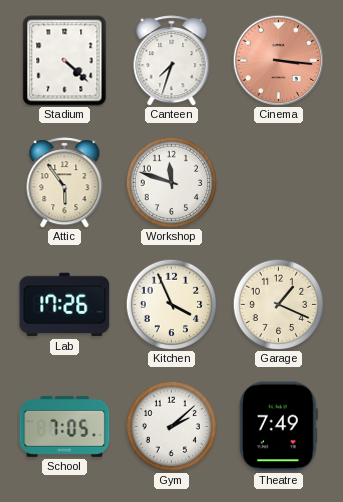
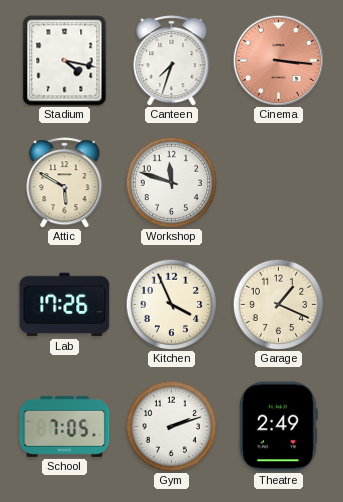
Stadium: 4:22 -> 4:17
Attic: 5:54 -> 5:50
Gym: 2:08 -> 2:12
Theatre: 7:49 -> 2:49
